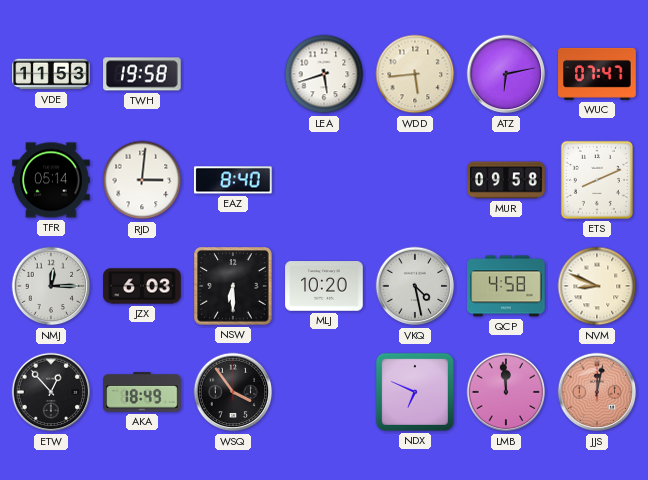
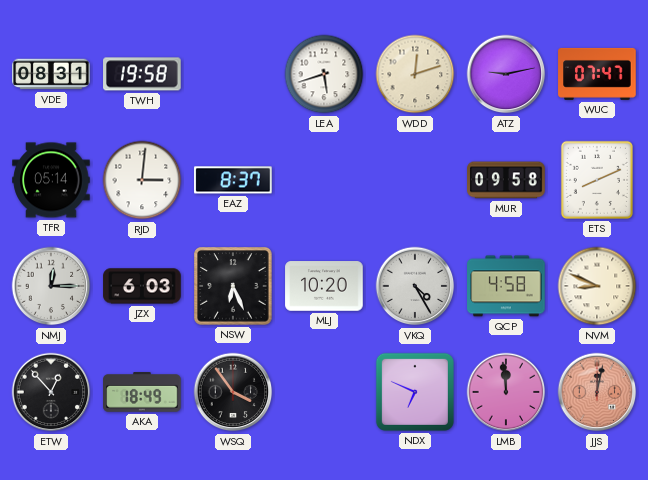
VDE: 11:53 -> 08:31
WDD: 5:44 -> 12:12
ATZ: 6:13 -> 9:13
EAZ: 8:40 -> 8:37
NSW: 6:30 -> 6:26
VKQ: 4:28 -> 4:25
